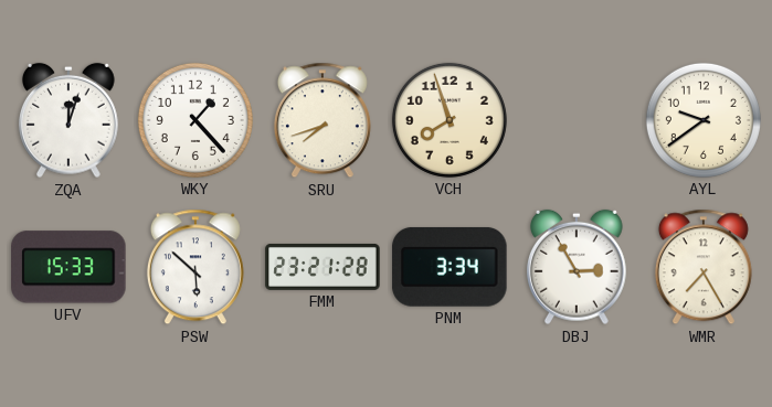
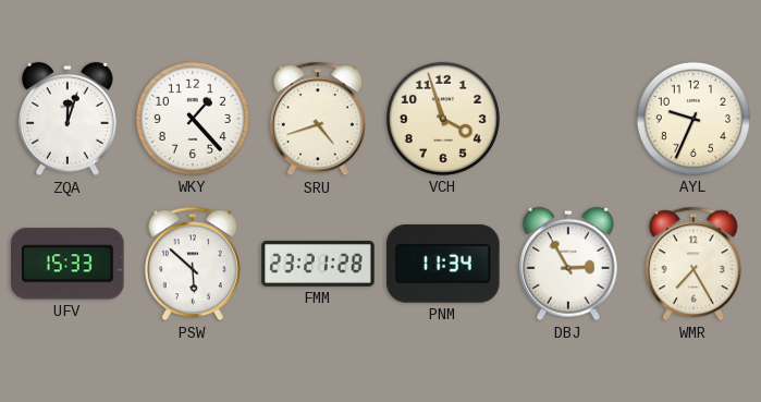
SRU: 7:42 -> 4:42
VCH: 7:57 -> 3:57
AYL: 9:39 -> 9:34
PNM: 3:34 -> 11:34
